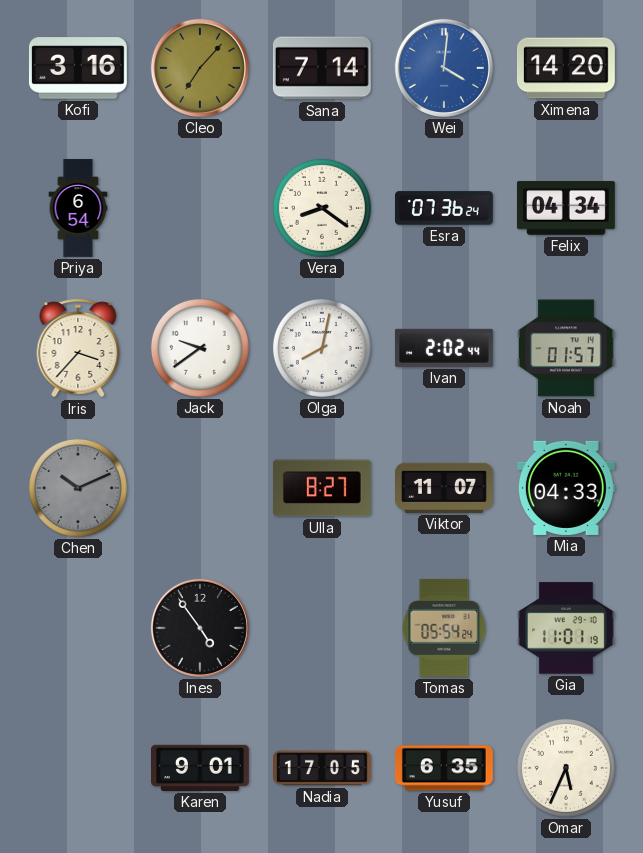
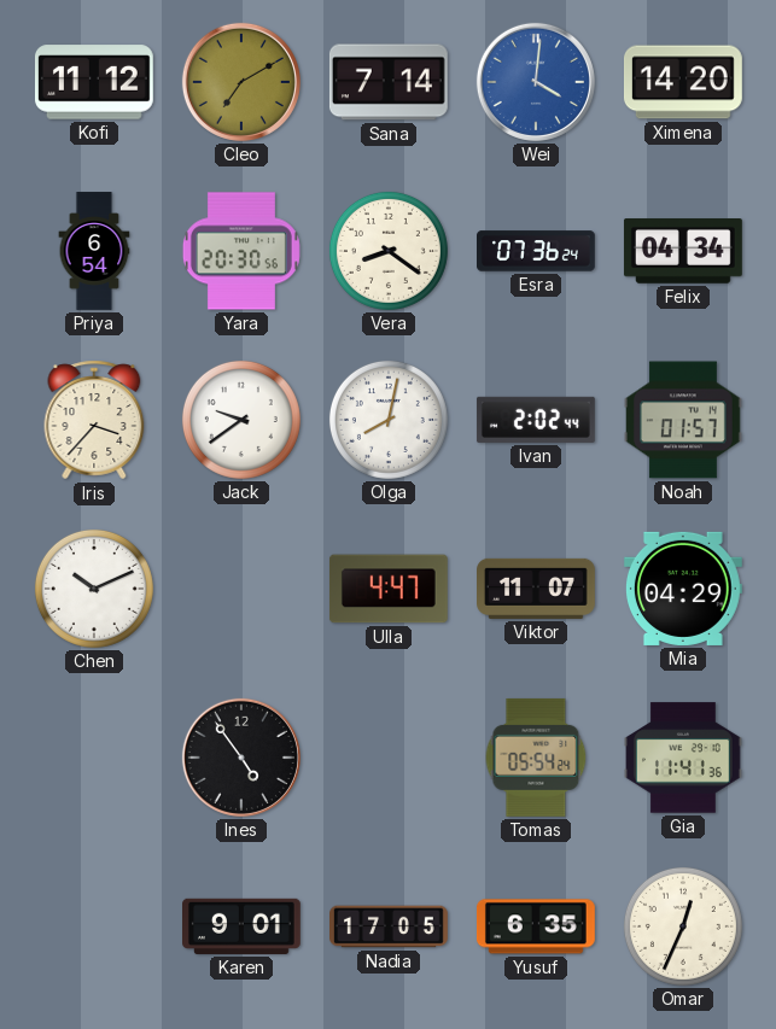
Kofi: 3:16 -> 11:12
Cleo: 7:07 -> 7:10
Yara: none -> 20:30
Chen dial: grey -> white
Ulla: 8:27 -> 4:47
Mia: 04:33 -> 04:29
Gia: 11:01 -> 11:41
Omar: 5:34 -> 12:34
